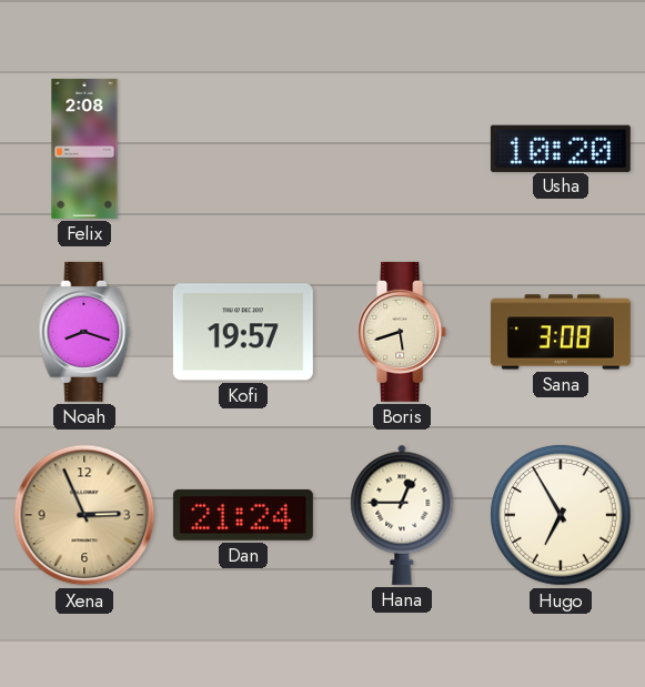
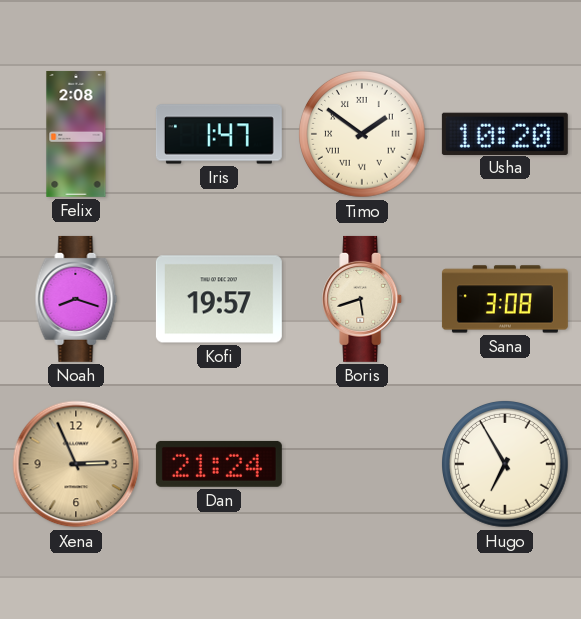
Iris: none -> 1:47
Timo: none -> 1:51
Hana: 12:45 -> none
